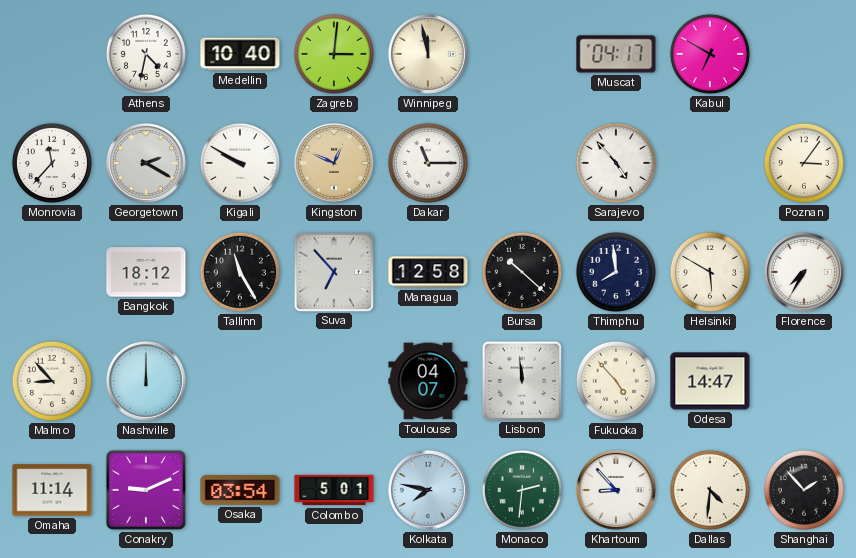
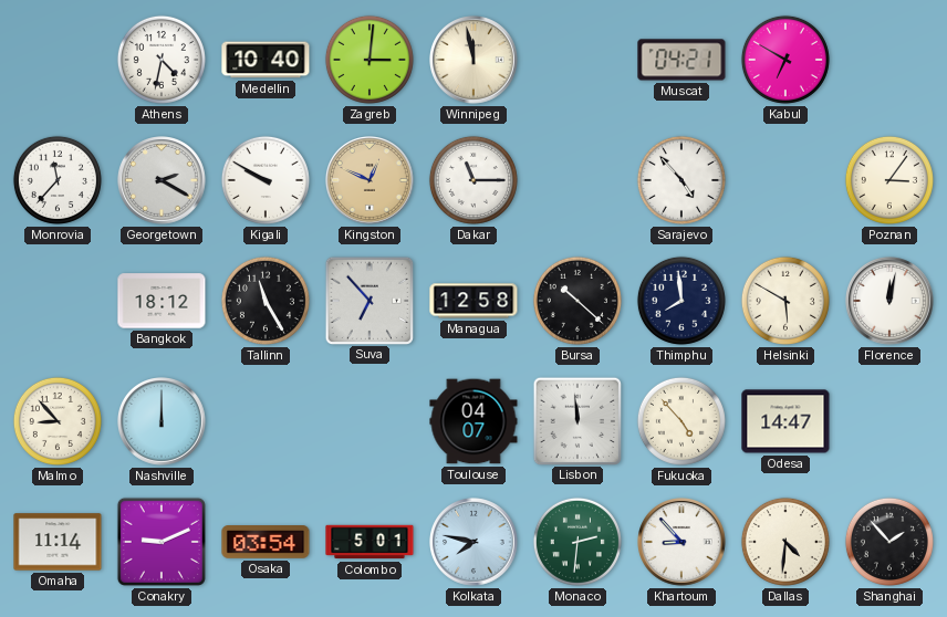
Muscat: 04:17 -> 04:21
Florence: 7:35 -> 12:02
